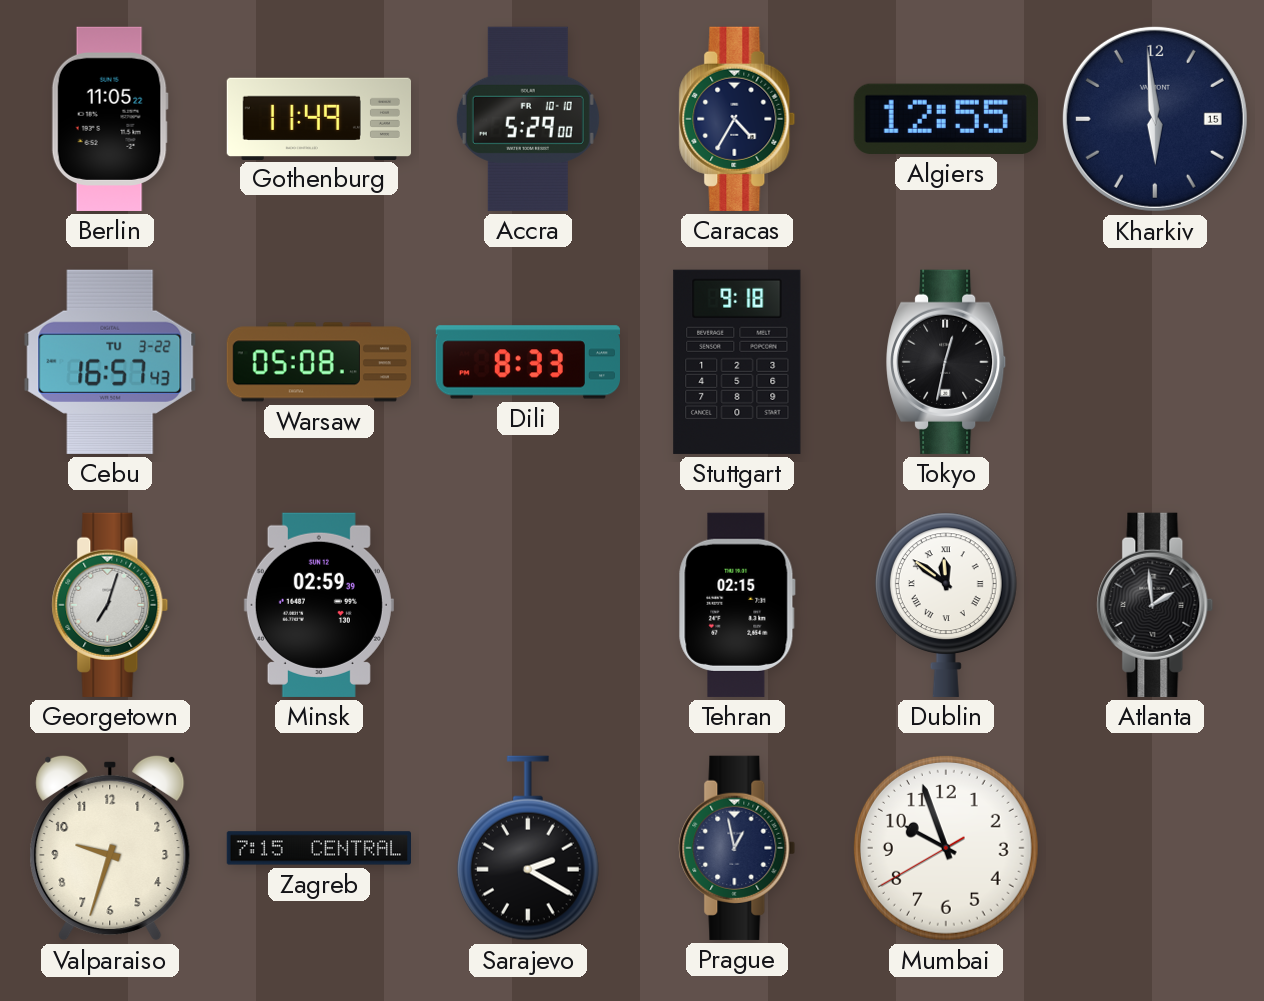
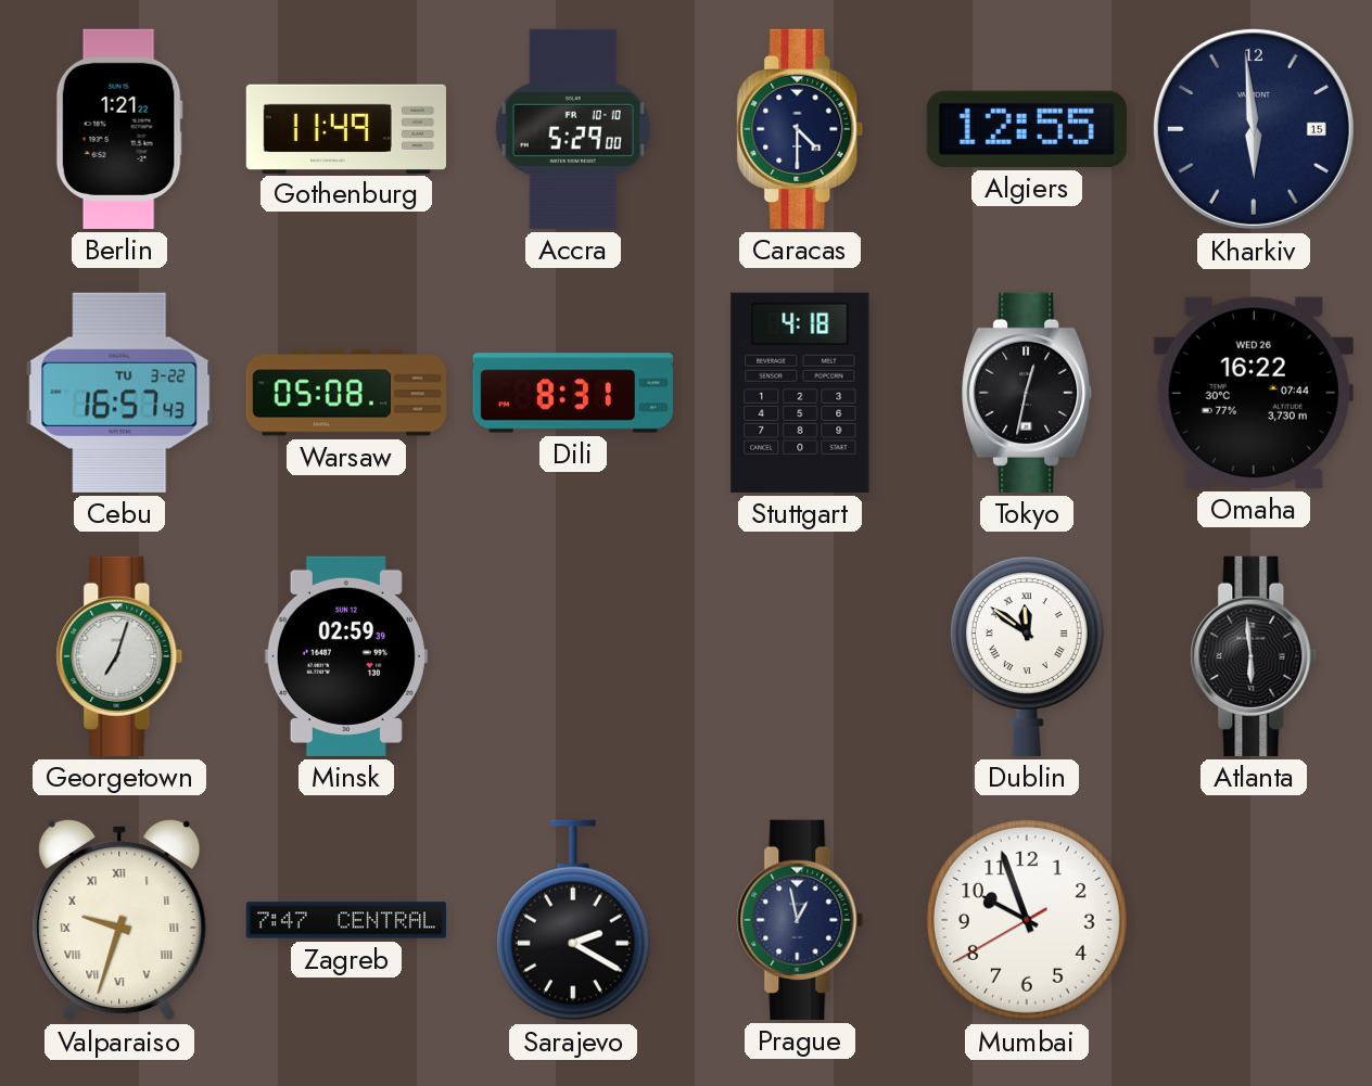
Berlin: 11:05 -> 1:21
Caracas: 4:35 -> 4:30
Dili: 8:33 -> 8:31
Stuttgart: 9:18 -> 4:18
Omaha: none -> 16:22
Tehran: 02:15 -> none
Atlanta: 1:59 -> 5:59
Valparaiso numerals: Arabic -> Roman
Zagreb: 7:15 -> 7:47
